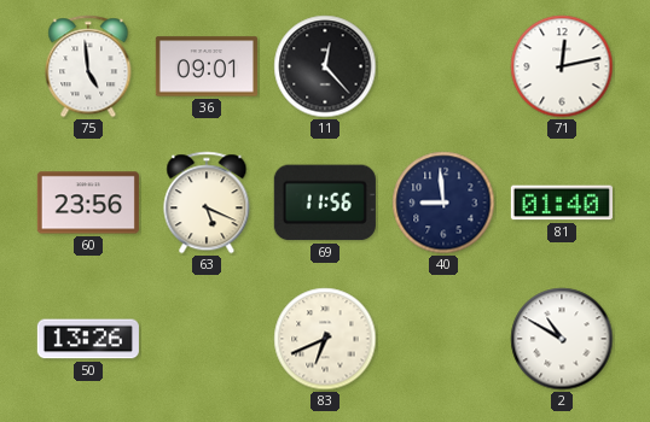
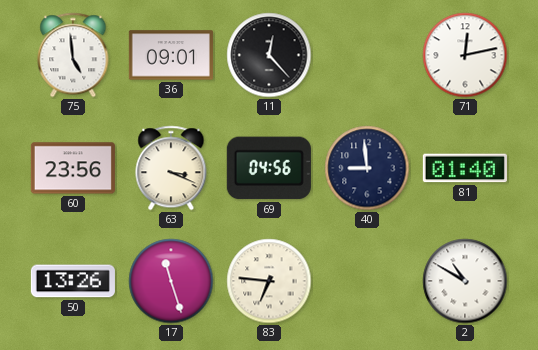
63: 5:19 -> 3:19
69: 11:56 -> 04:56
17: none -> 11:27
83: 6:41 -> 6:46
